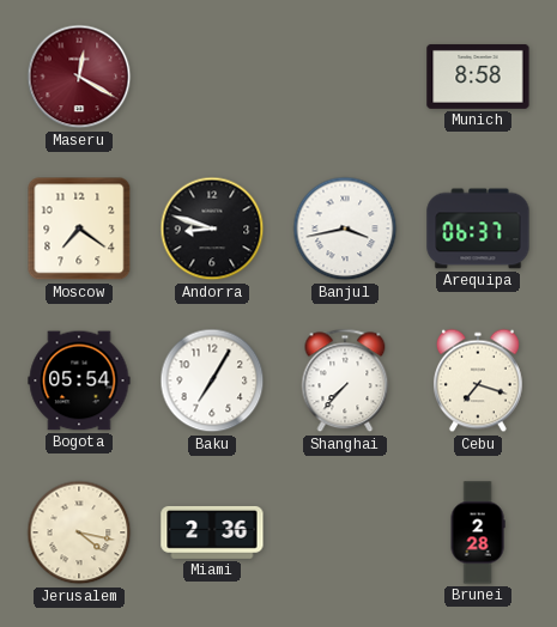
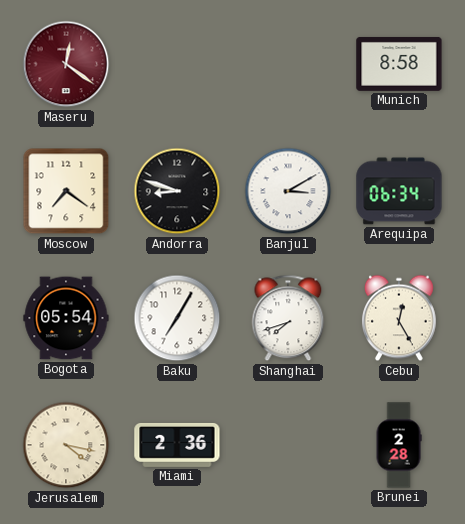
Maseru: 12:20 -> 12:21
Banjul: 3:43 -> 3:10
Arequipa: 06:37 -> 06:34
Shanghai: 7:37 -> 7:42
Cebu: 7:18 -> 12:25
